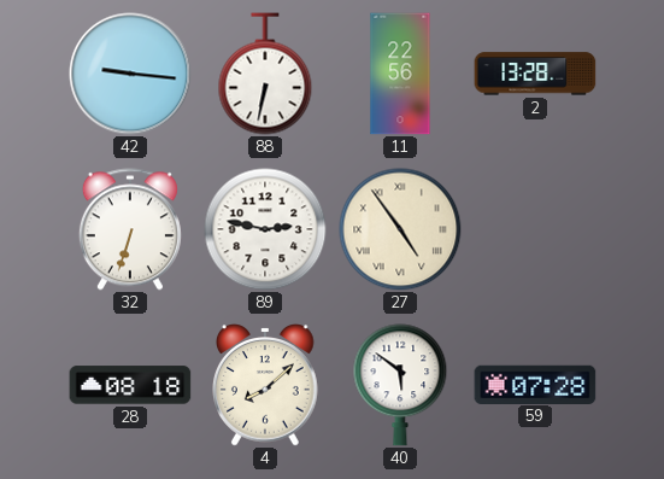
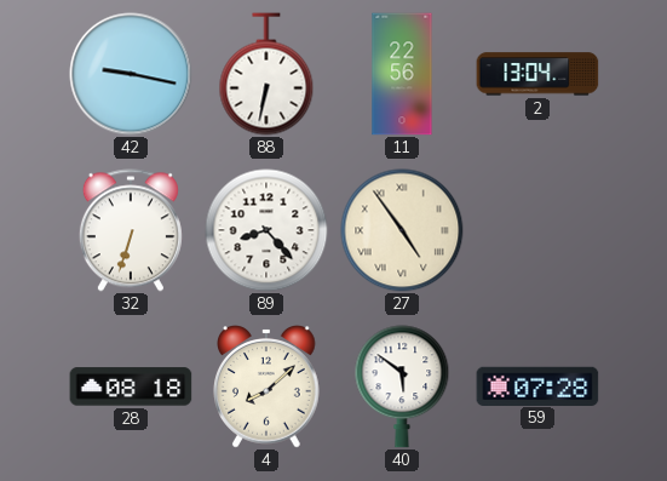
42: 9:16 -> 9:17
2: 13:28 -> 13:04
89: 2:47 -> 8:23
